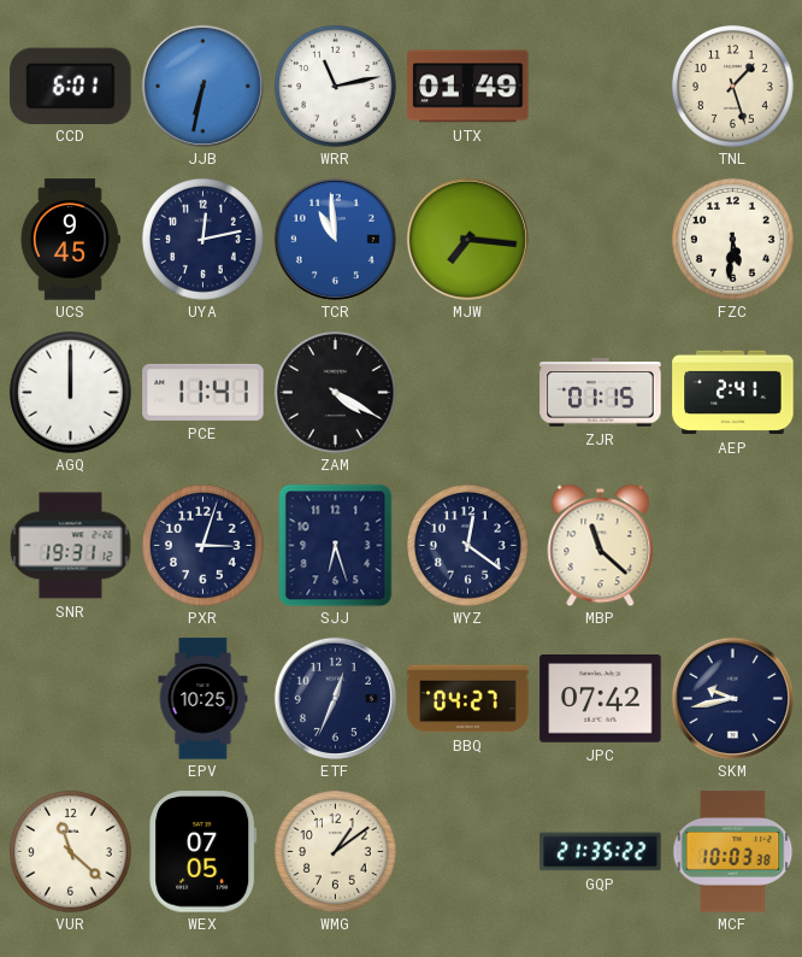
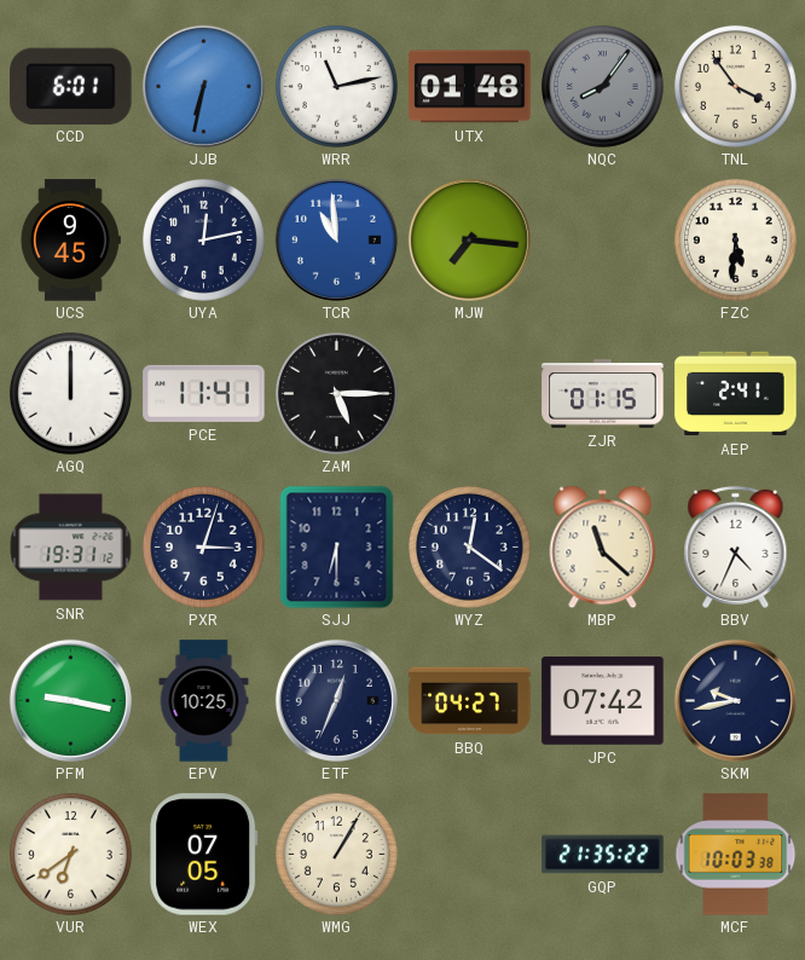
UTX: 01:49 -> 01:48
NQC: none -> 8:06
TNL: 1:27 -> 3:54
ZAM: 4:20 -> 5:15
SJJ: 6:27 -> 6:30
BBV: none -> 4:34
PFM: none -> 9:17
VUR: 11:22 -> 6:39
WMG: 1:09 -> 1:05
